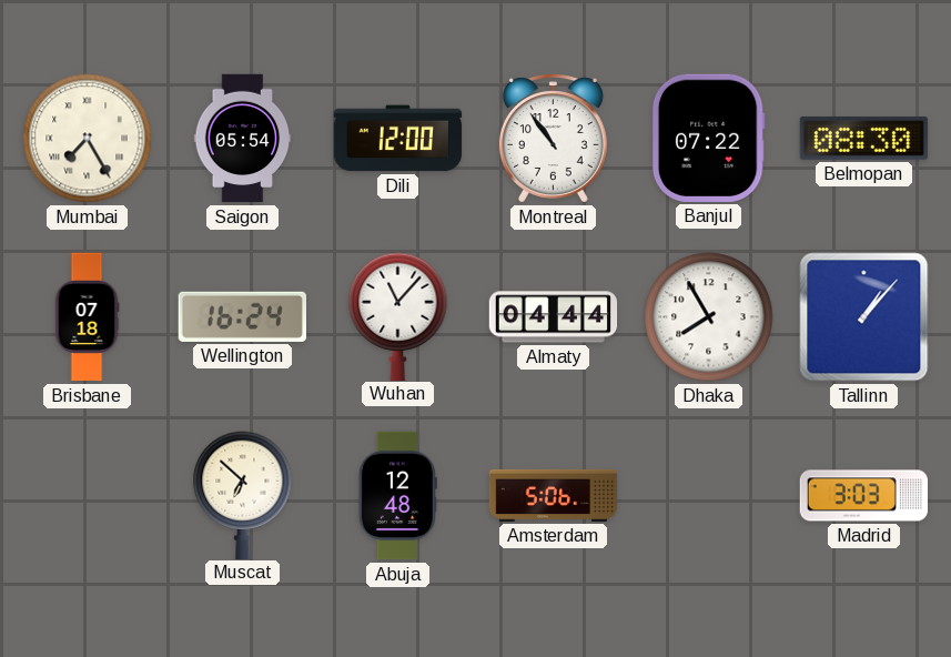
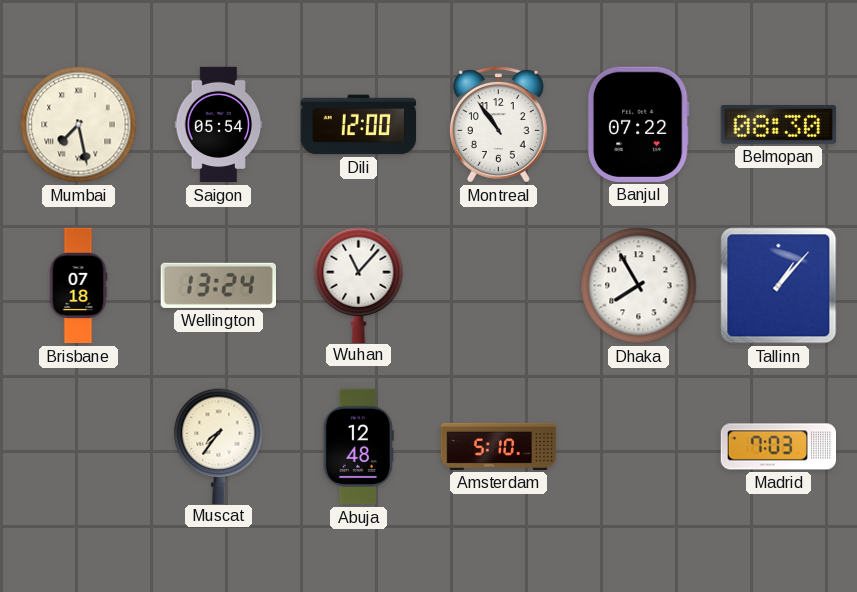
Mumbai: 7:25 -> 7:28
Wellington: 16:24 -> 13:24
Almaty: 04:44 -> none
Muscat: 6:52 -> 7:36
Amsterdam: 5:06 -> 5:10
Madrid: 3:03 -> 7:03
